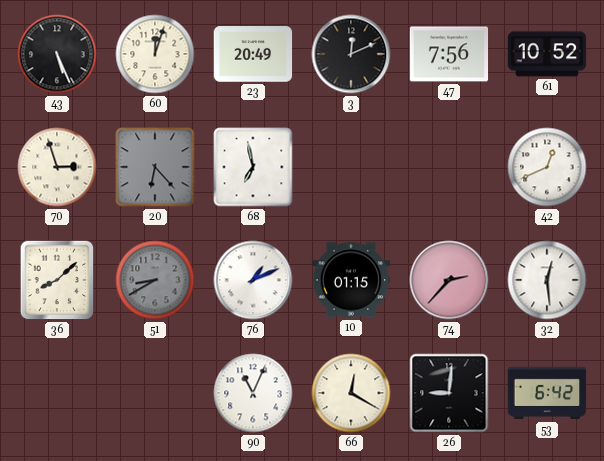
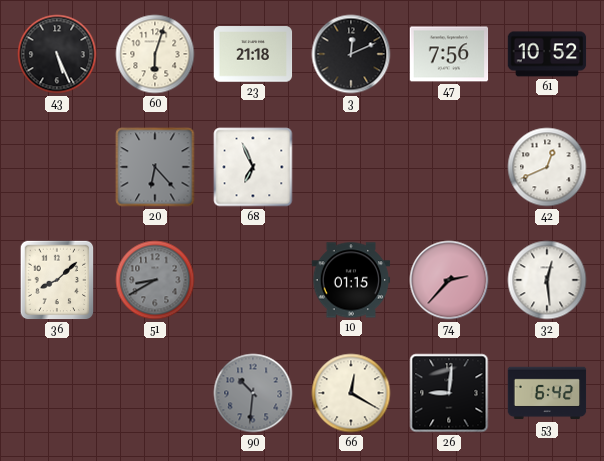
60: 12:03 -> 6:03
23: 20:49 -> 21:18
70: 2:57 -> none
68: 6:58 -> 6:56
76: 1:11 -> none
90: 11:04 -> 10:31
90 dial: white -> grey
